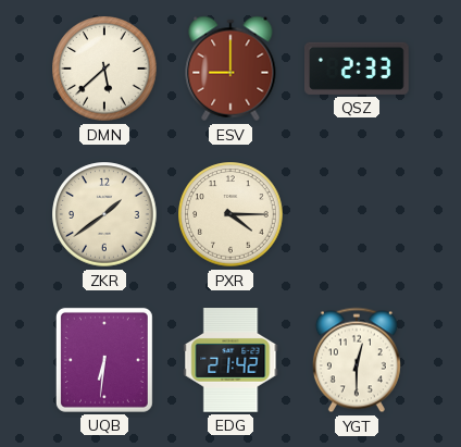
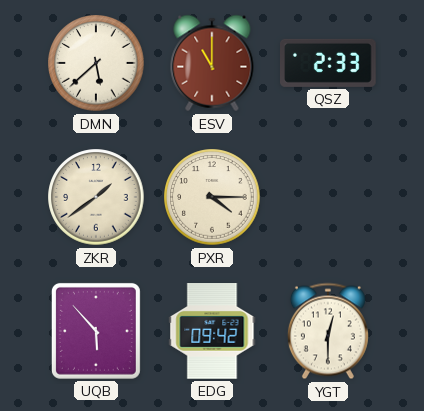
ESV: 9:00 -> 11:00
UQB: 6:31 -> 5:53
EDG: 21:42 -> 09:42
